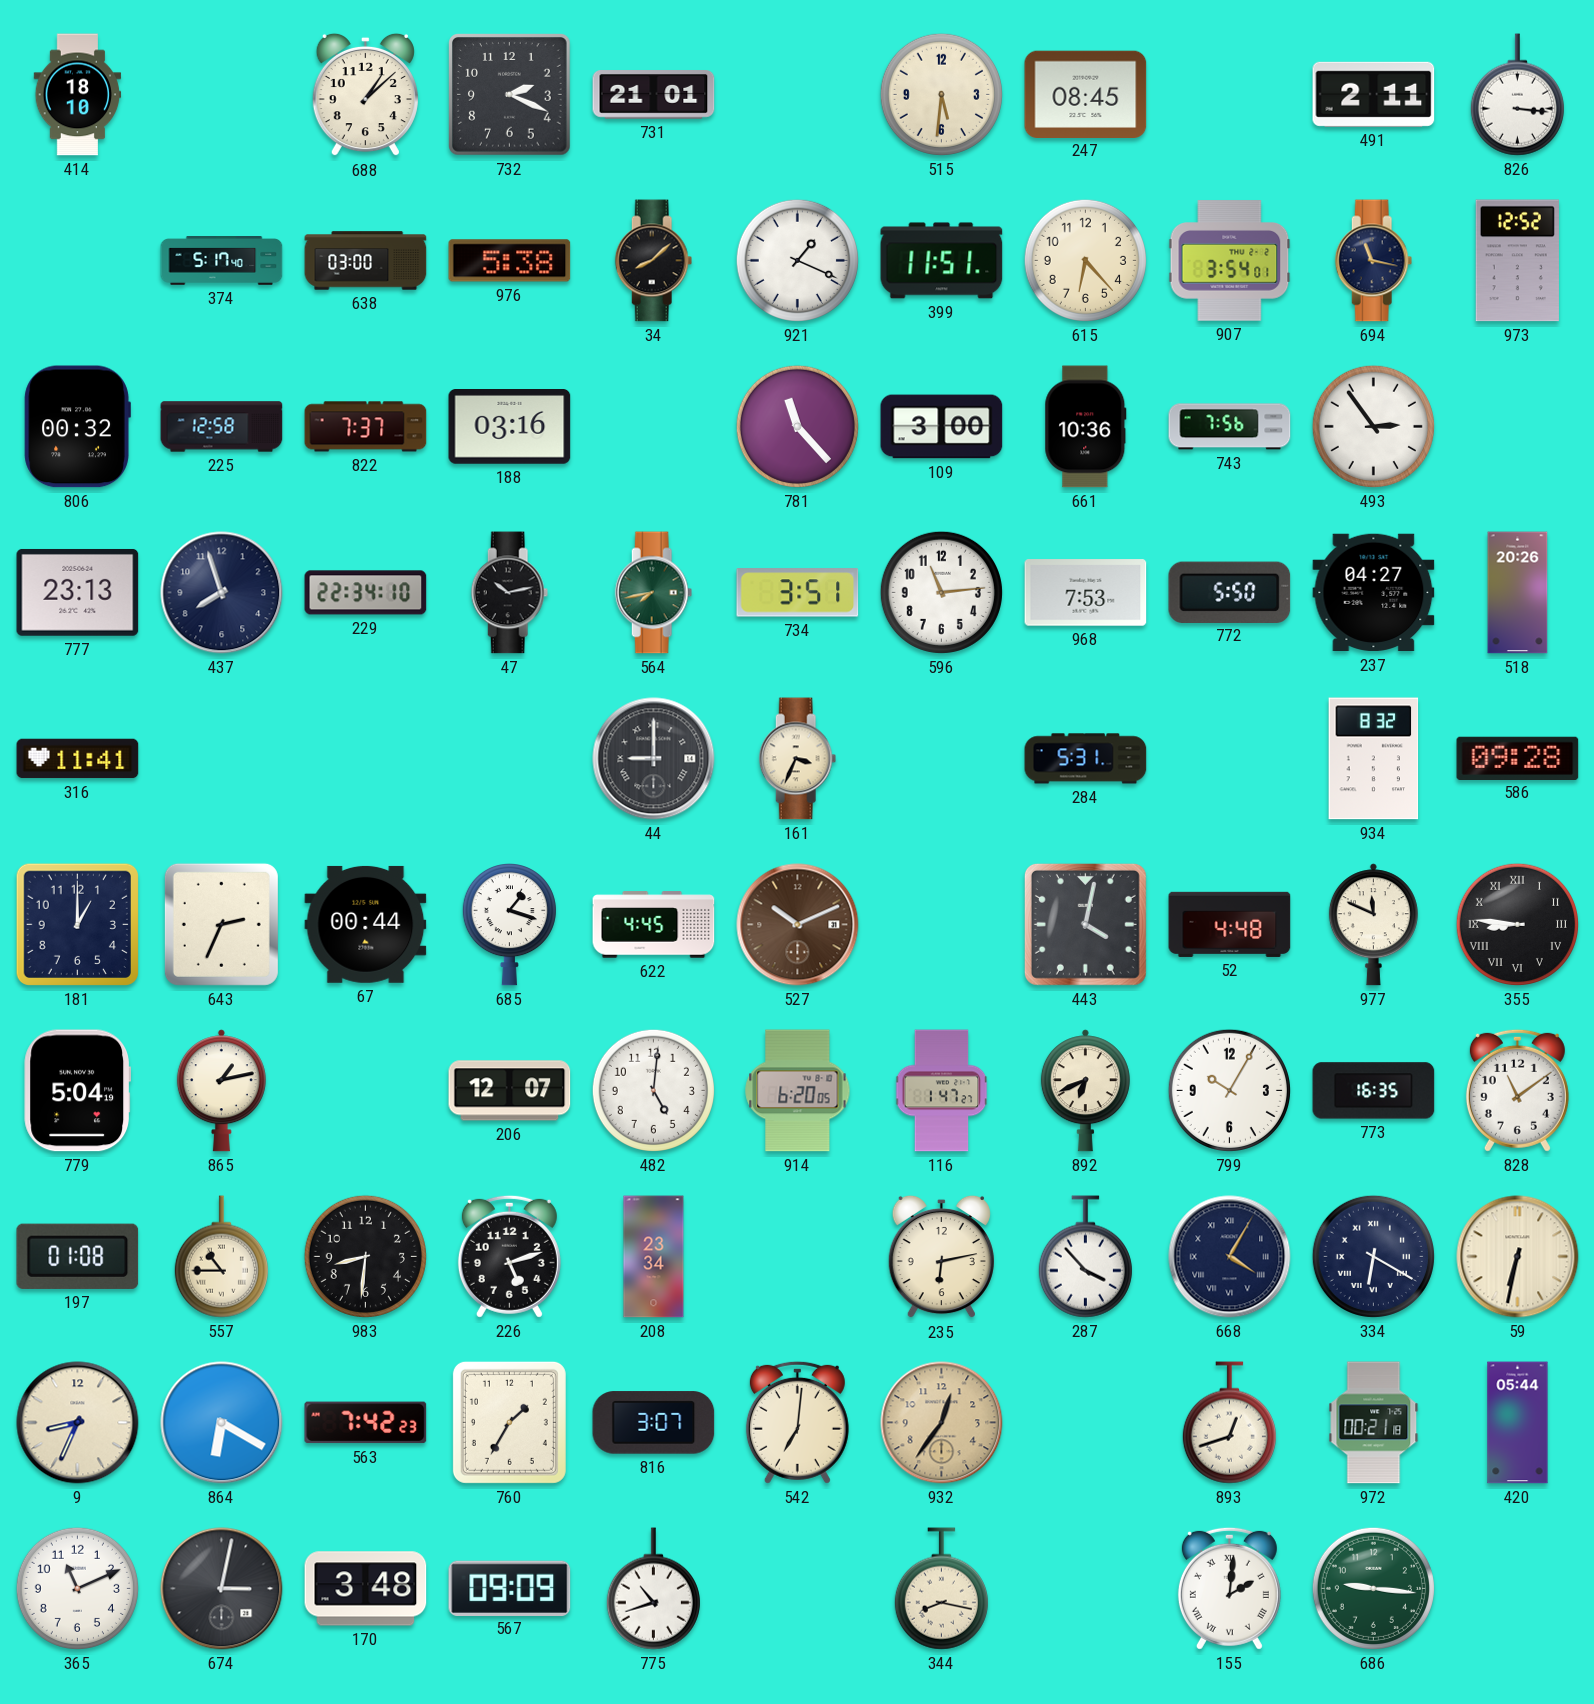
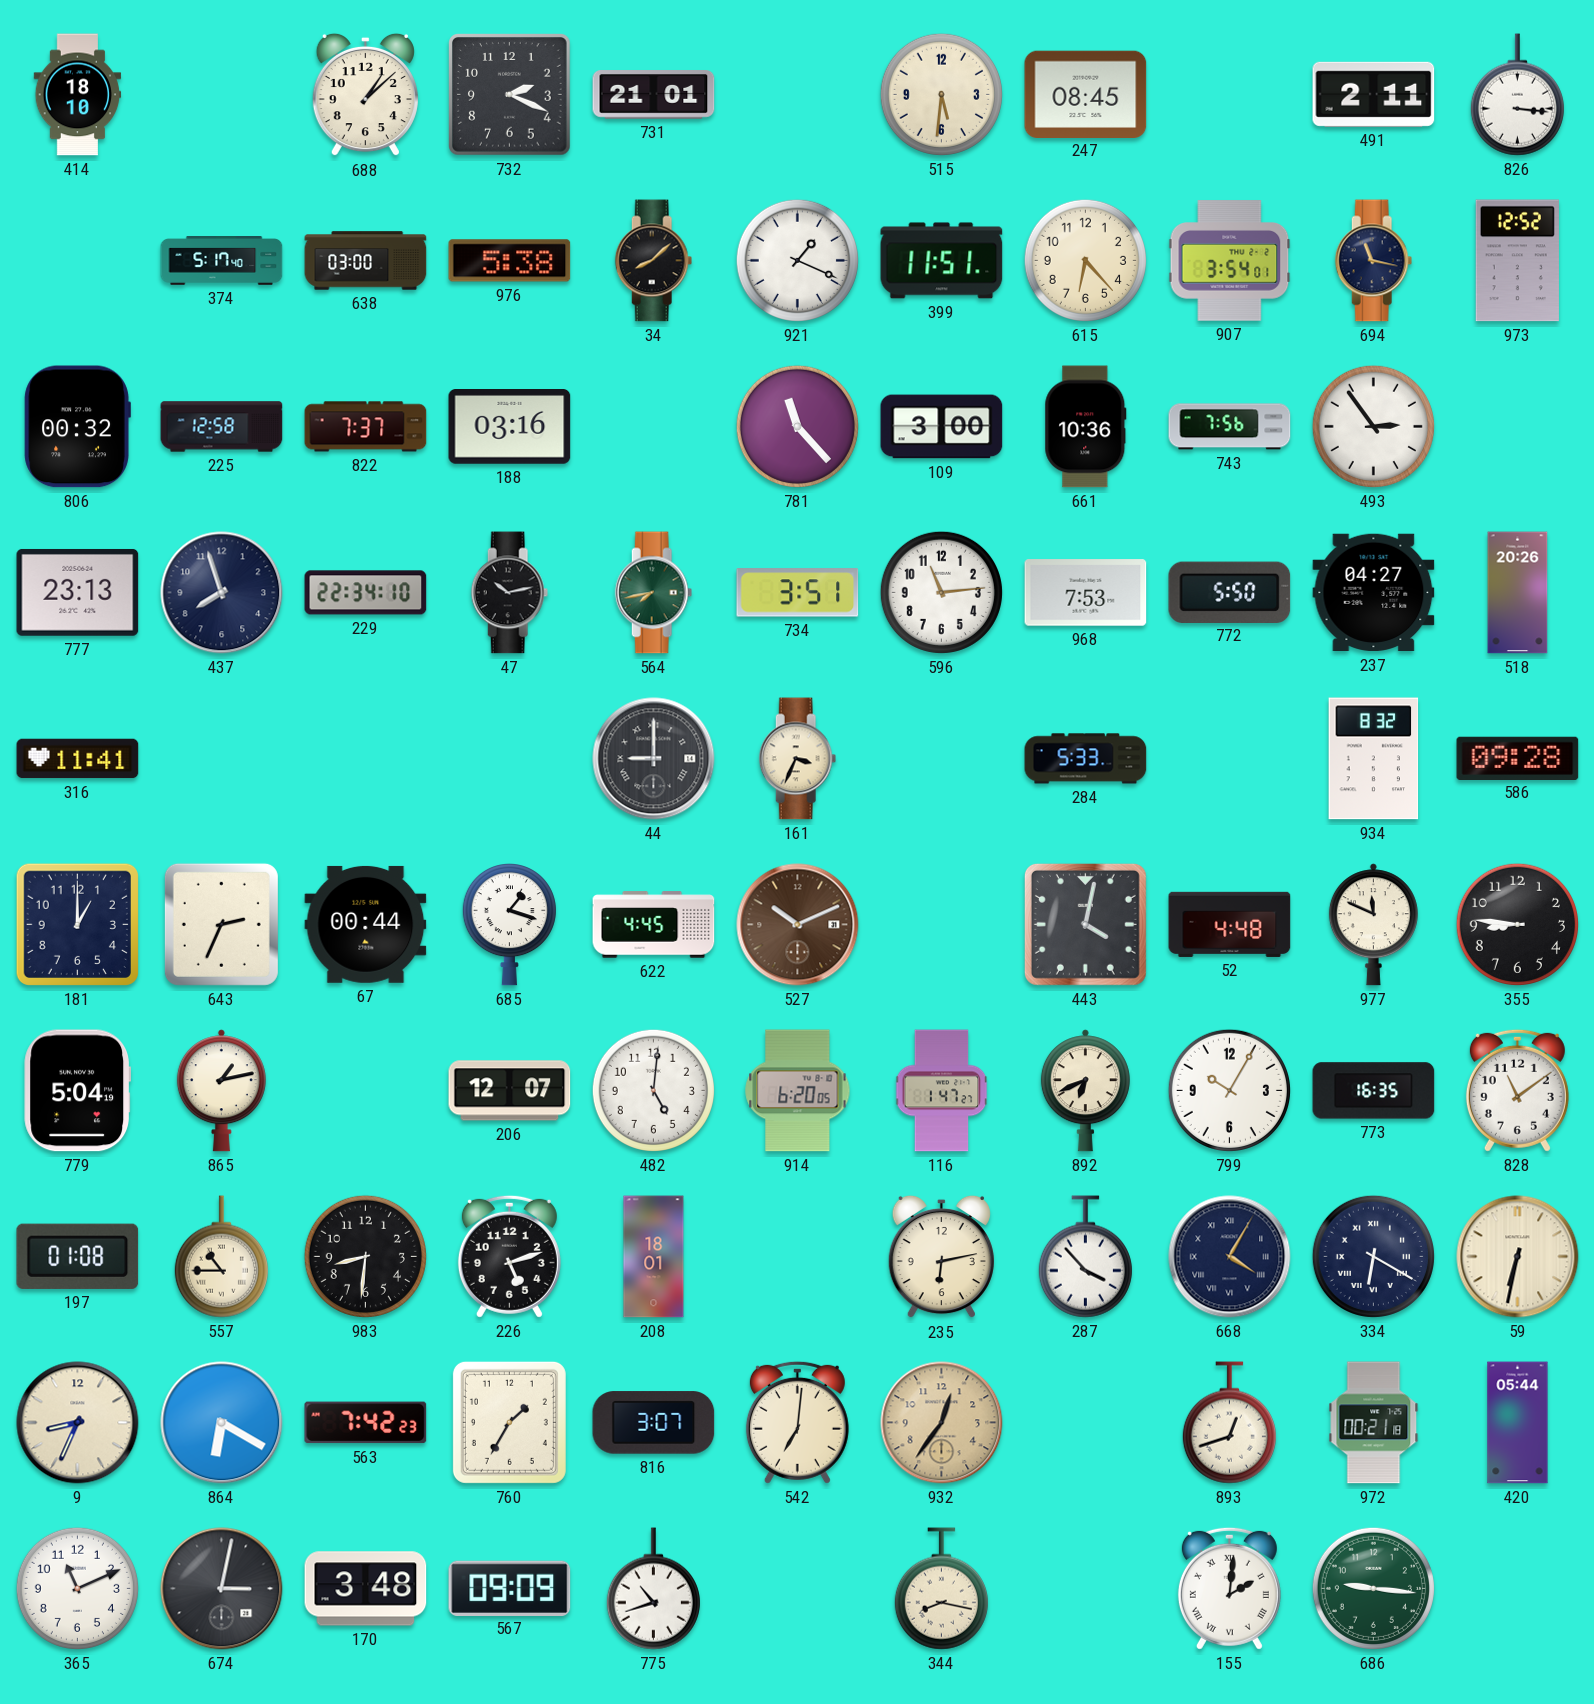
284: 5:31 -> 5:33
355 numerals: Roman -> Arabic
208: 23:34 -> 18:01
